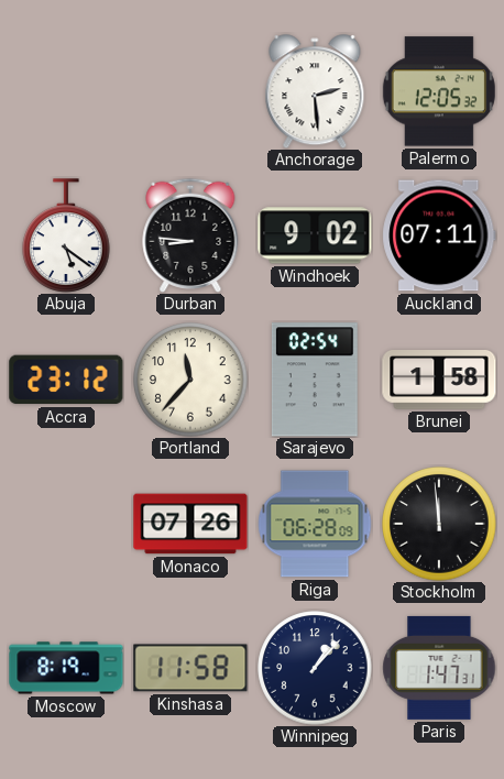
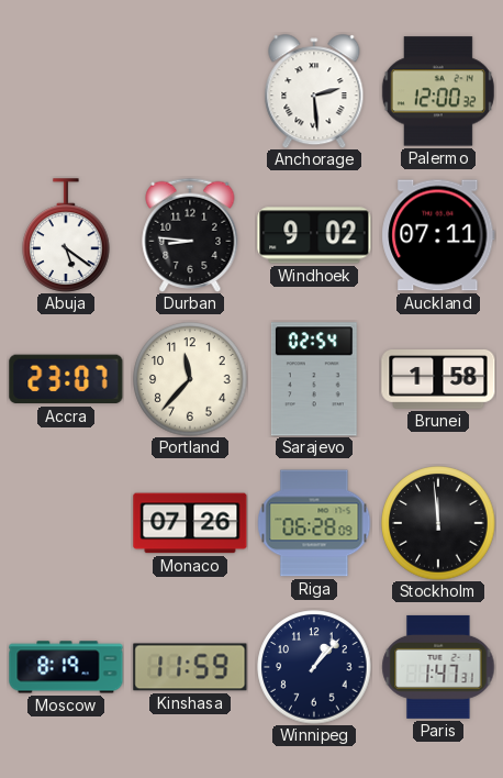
Palermo: 12:05 -> 12:00
Accra: 23:12 -> 23:07
Kinshasa: 11:58 -> 11:59
